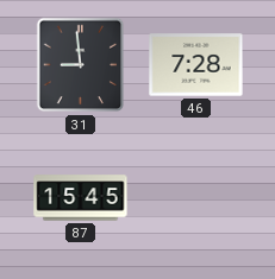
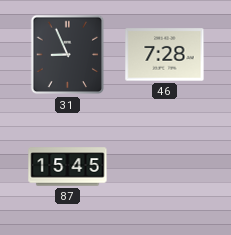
31: 8:59 -> 8:56
